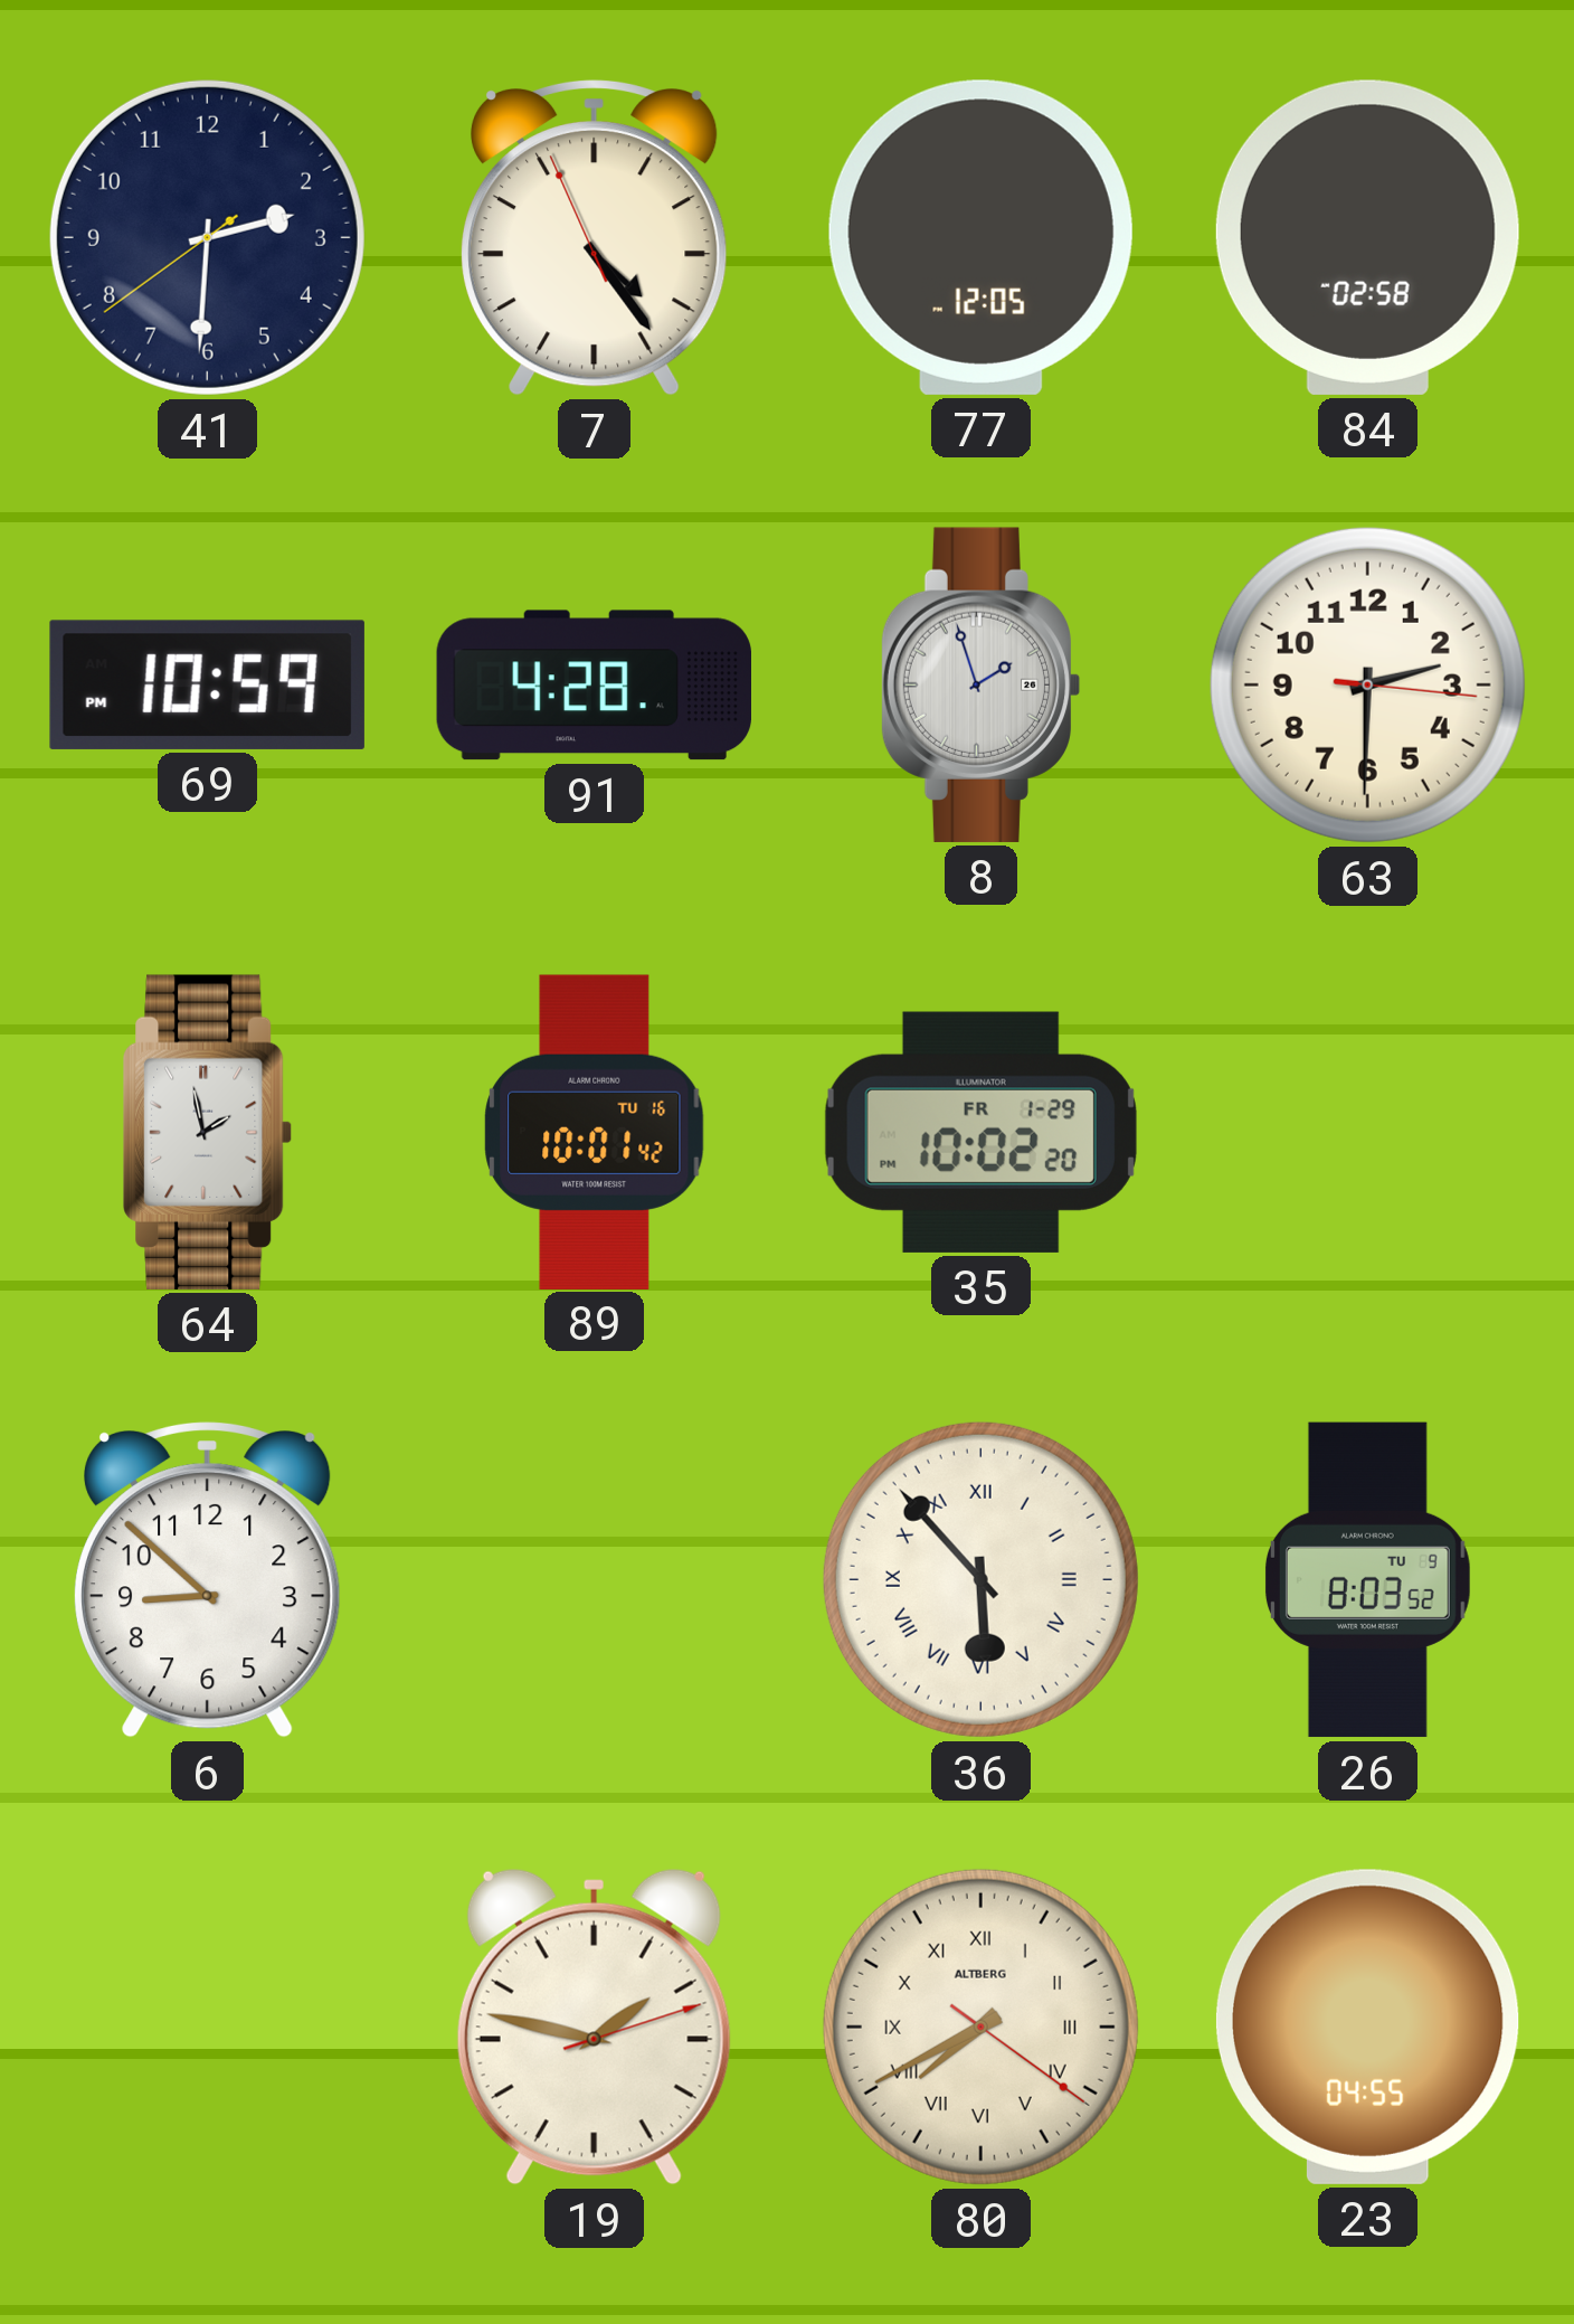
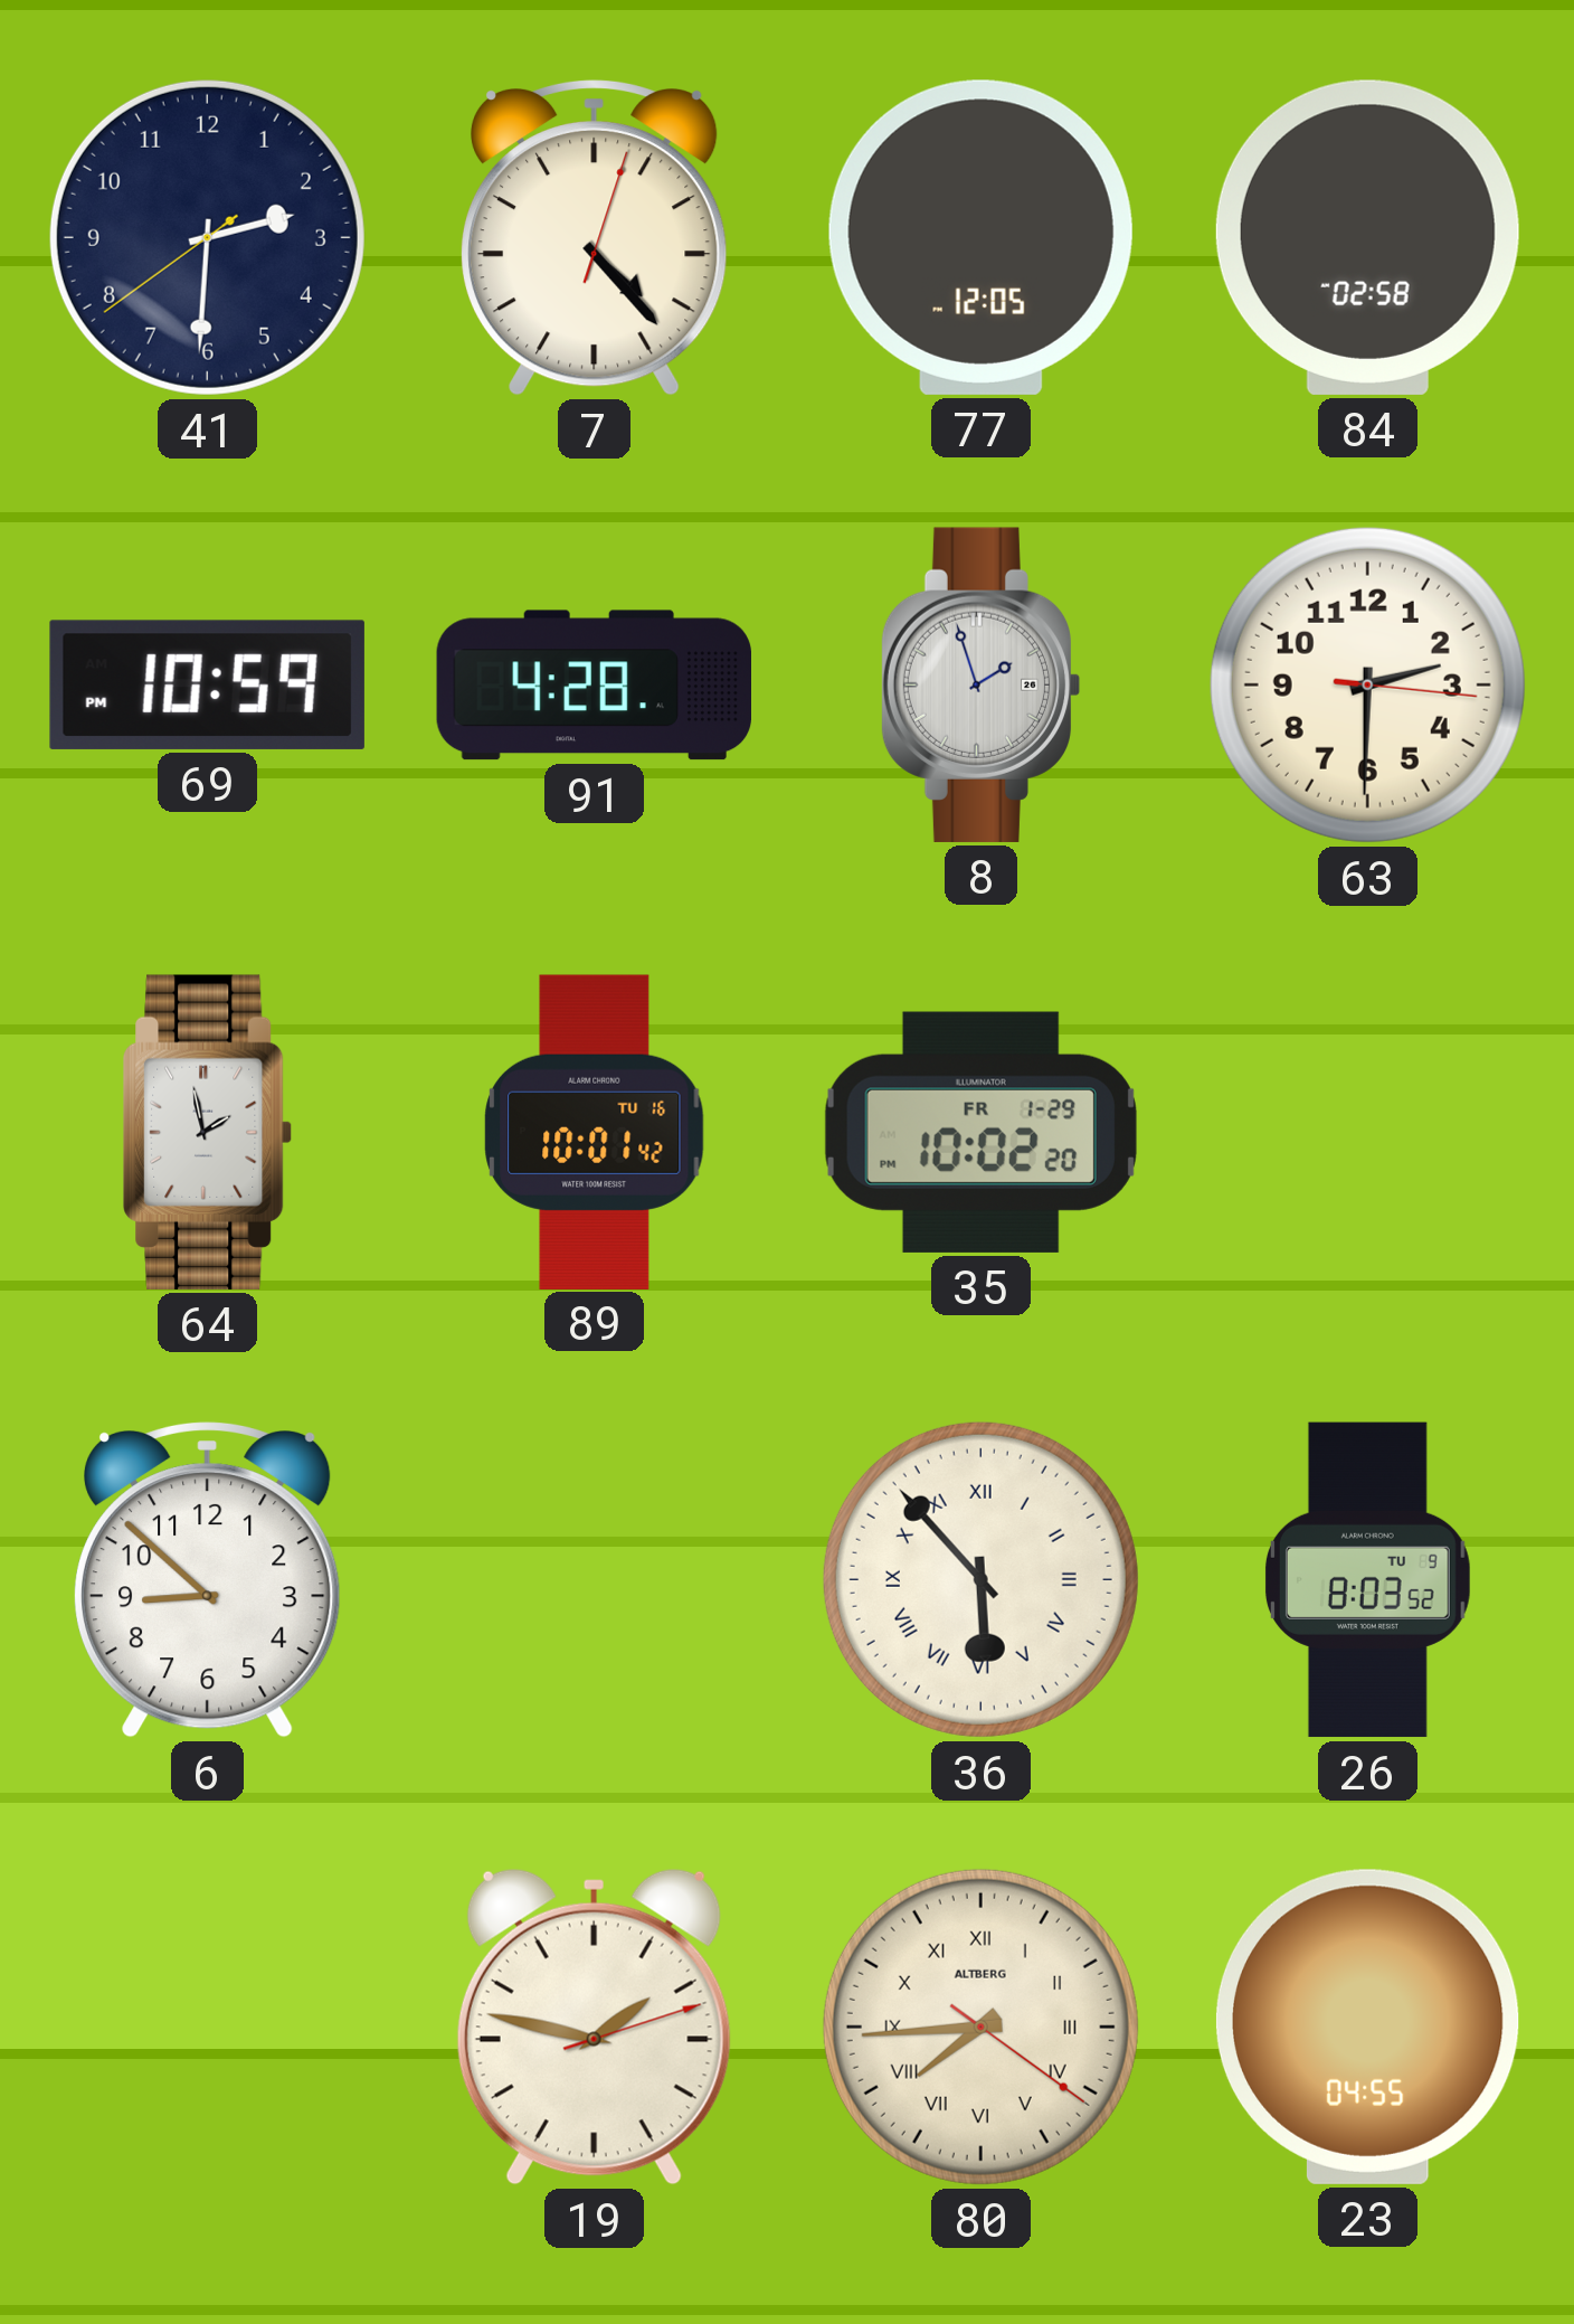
7: 4:23:56 -> 4:23:03
80: 7:40 -> 7:44
